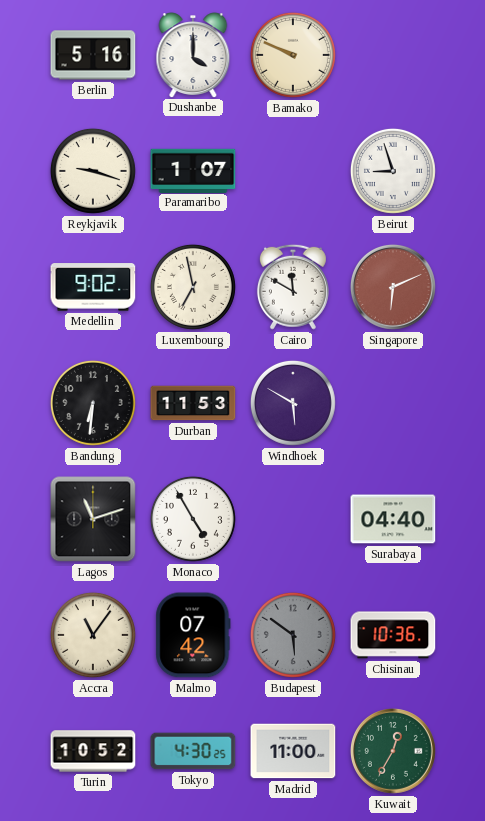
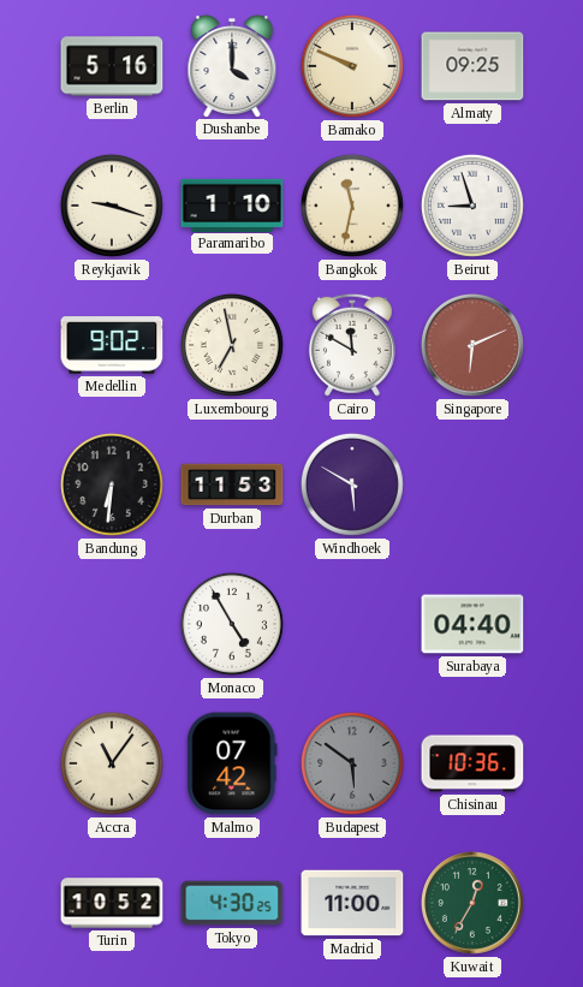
Almaty: none -> 09:25
Paramaribo: 1:07 -> 1:10
Bangkok: none -> 11:32
Lagos: 11:12 -> none
